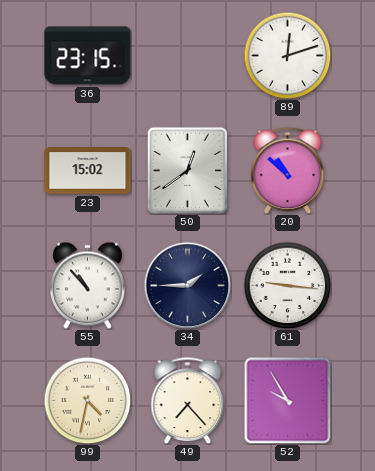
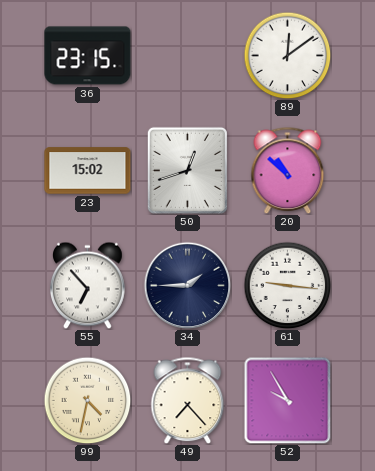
89: 12:12 -> 12:09
50: 12:39 -> 12:42
55: 10:53 -> 6:53
